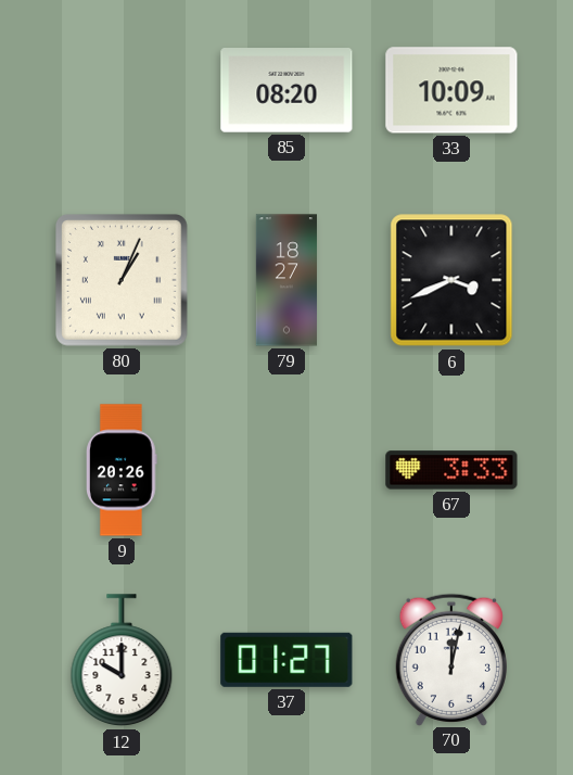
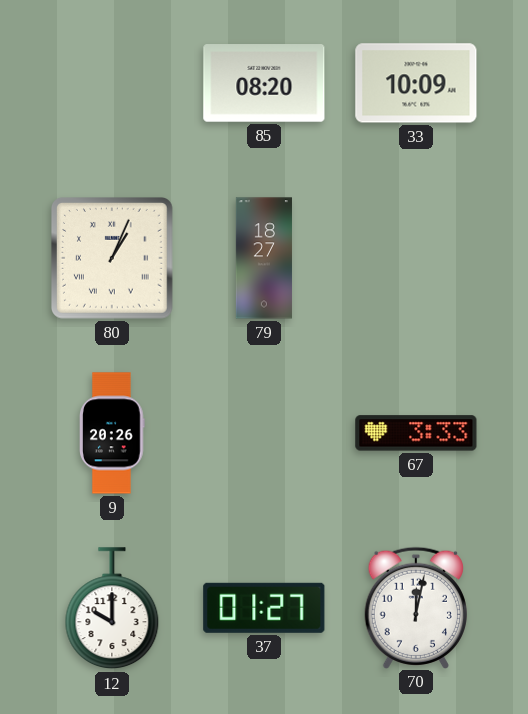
6: 3:41 -> none
